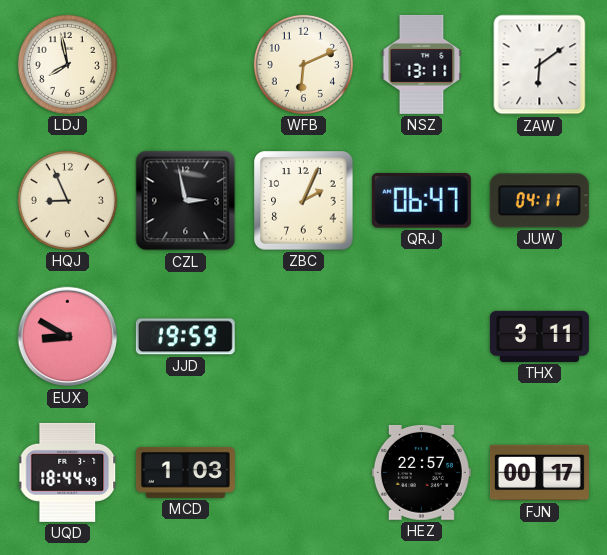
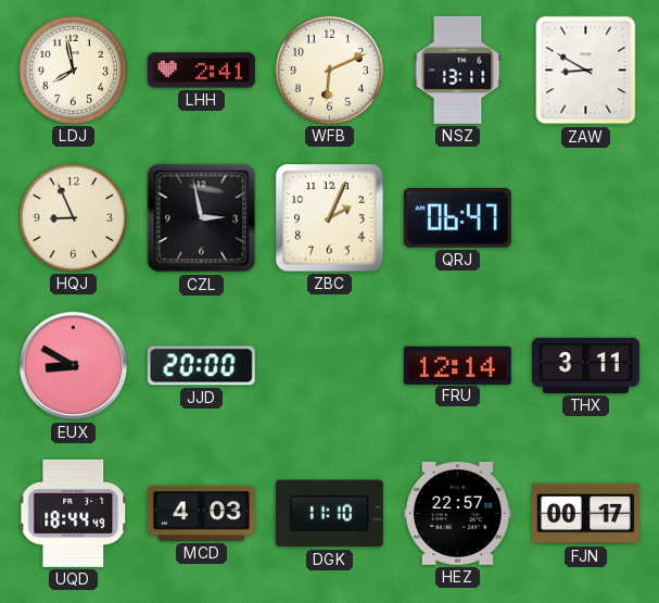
LHH: none -> 2:41
ZAW: 6:09 -> 8:50
JUW: 04:11 -> none
JJD: 19:59 -> 20:00
FRU: none -> 12:14
MCD: 1:03 -> 4:03
DGK: none -> 11:10
